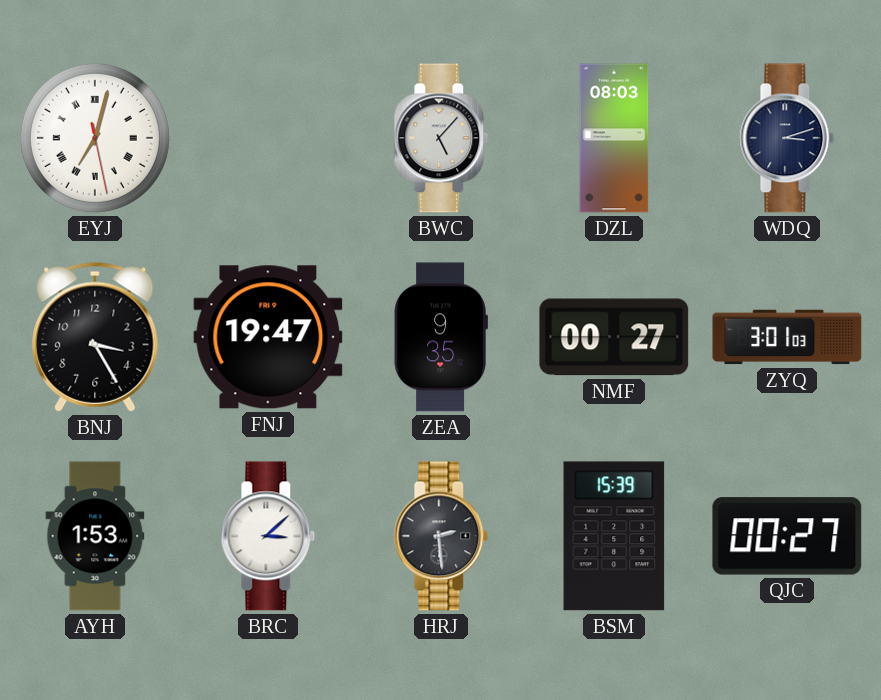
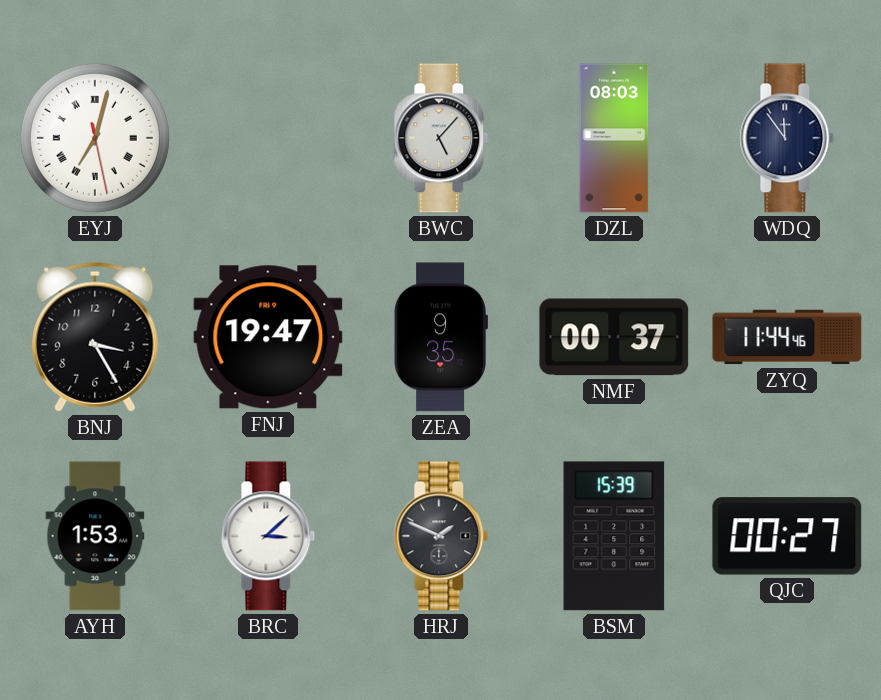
WDQ: 3:12 -> 11:54
NMF: 00:27 -> 00:37
ZYQ: 3:01 -> 11:44
HRJ: 2:29 -> 1:49
